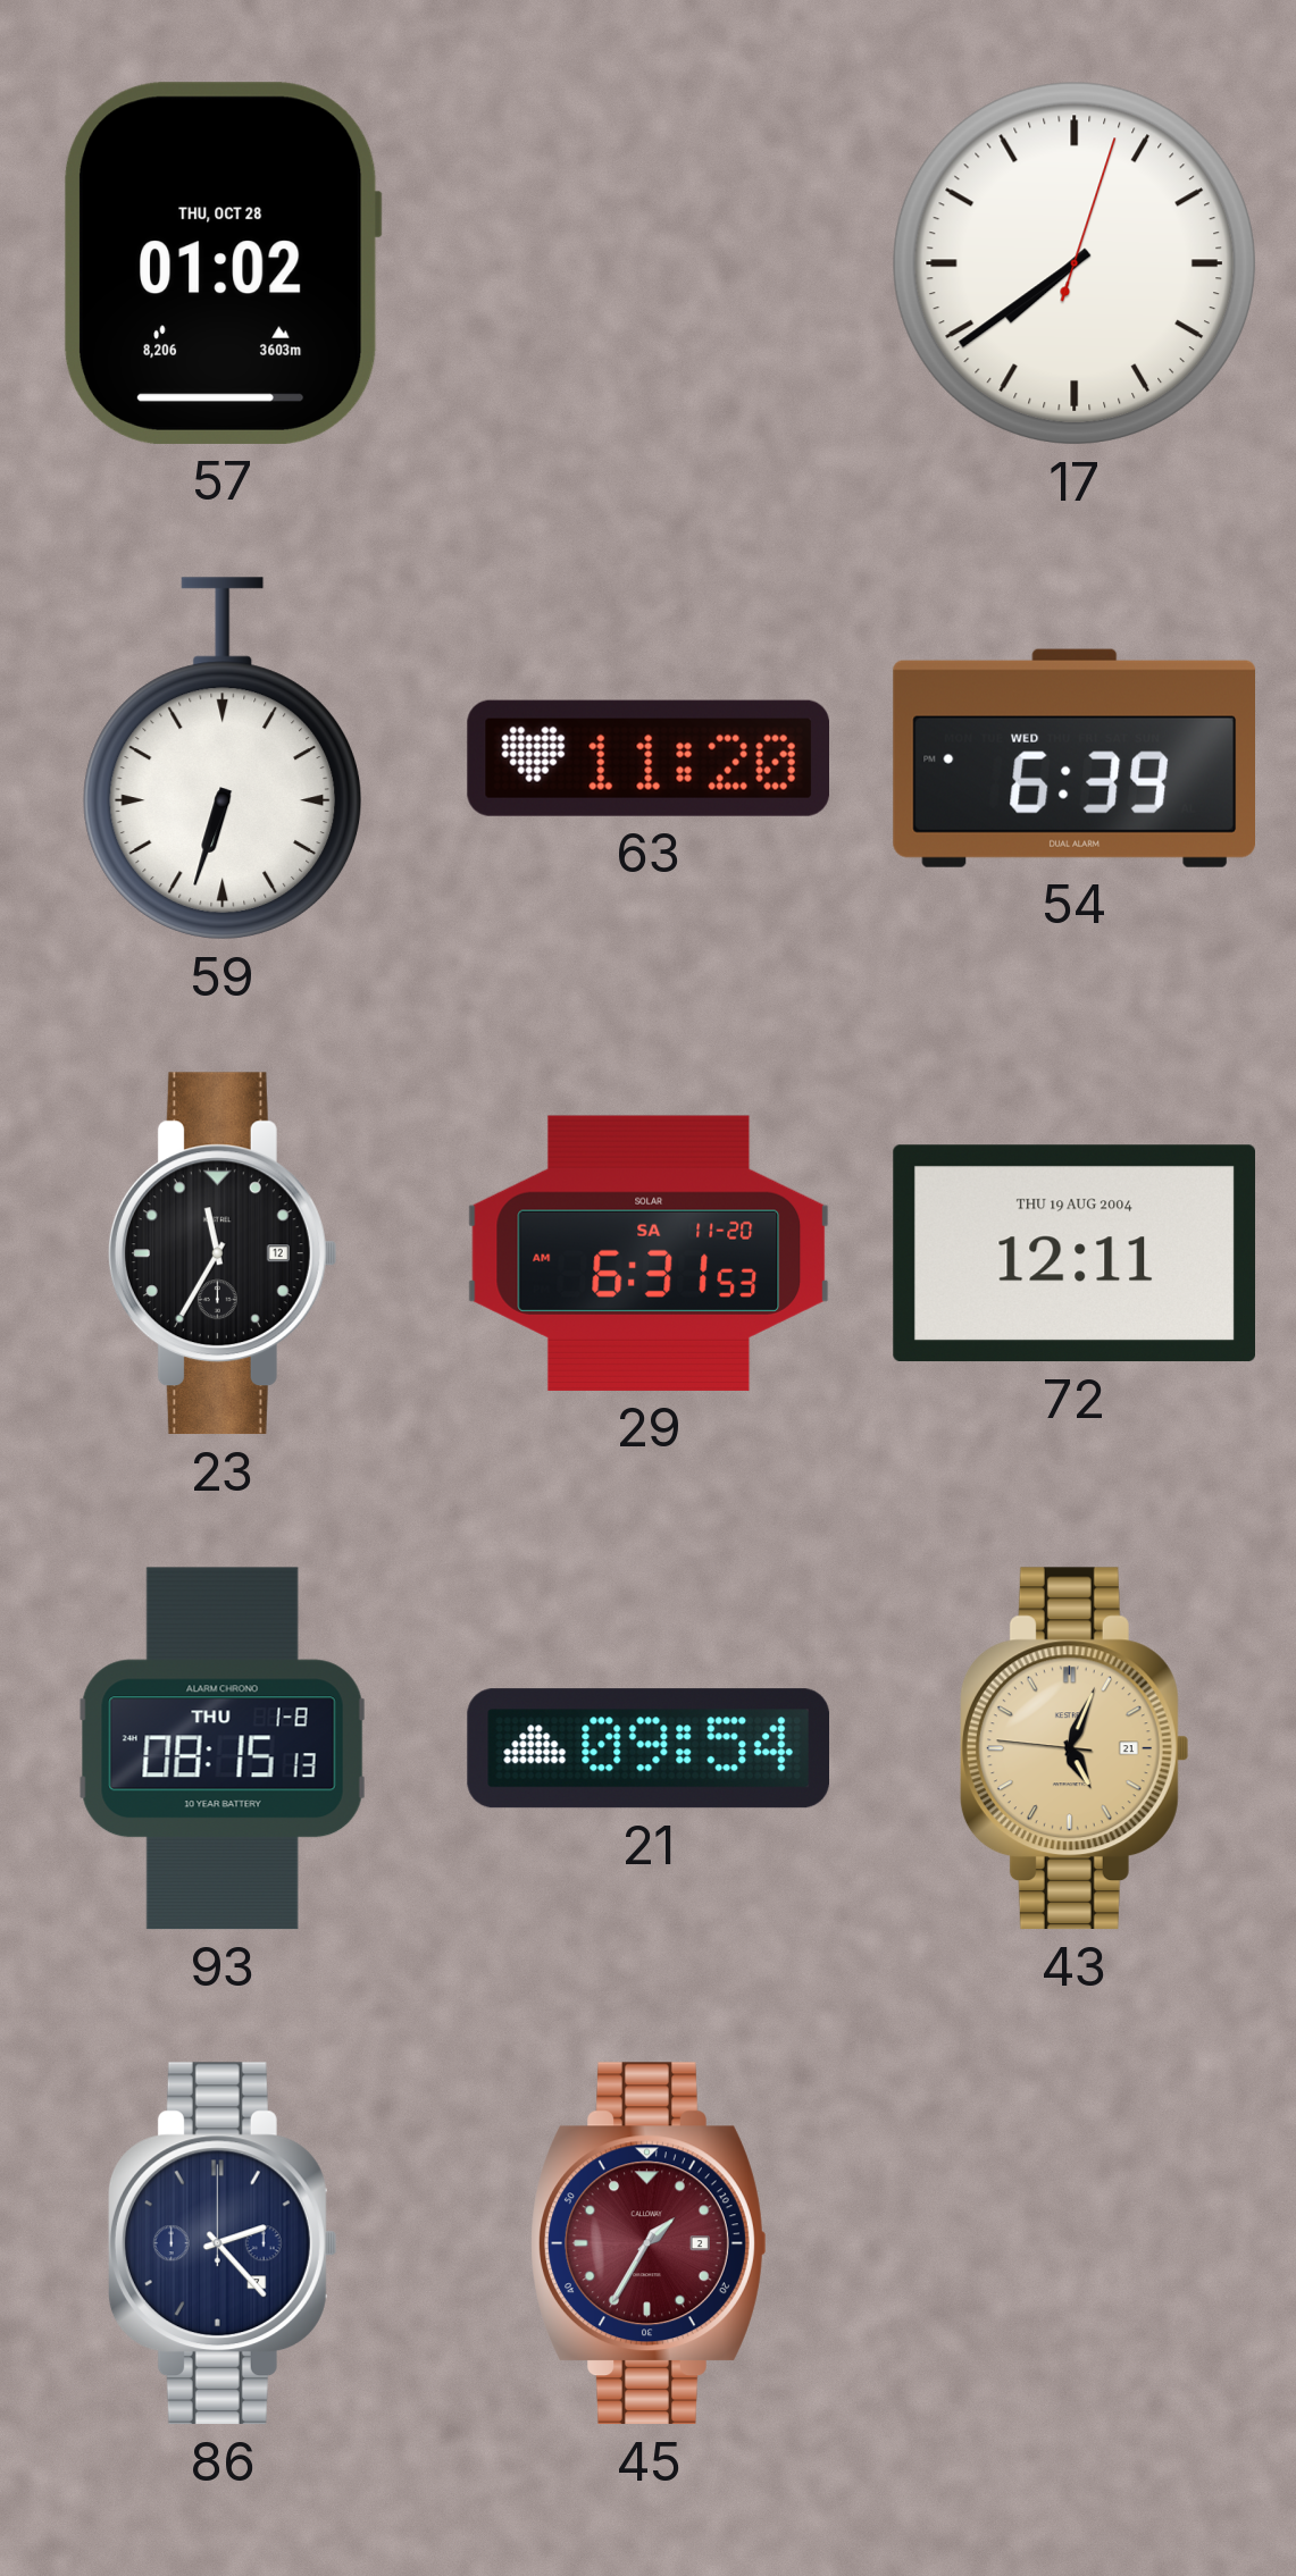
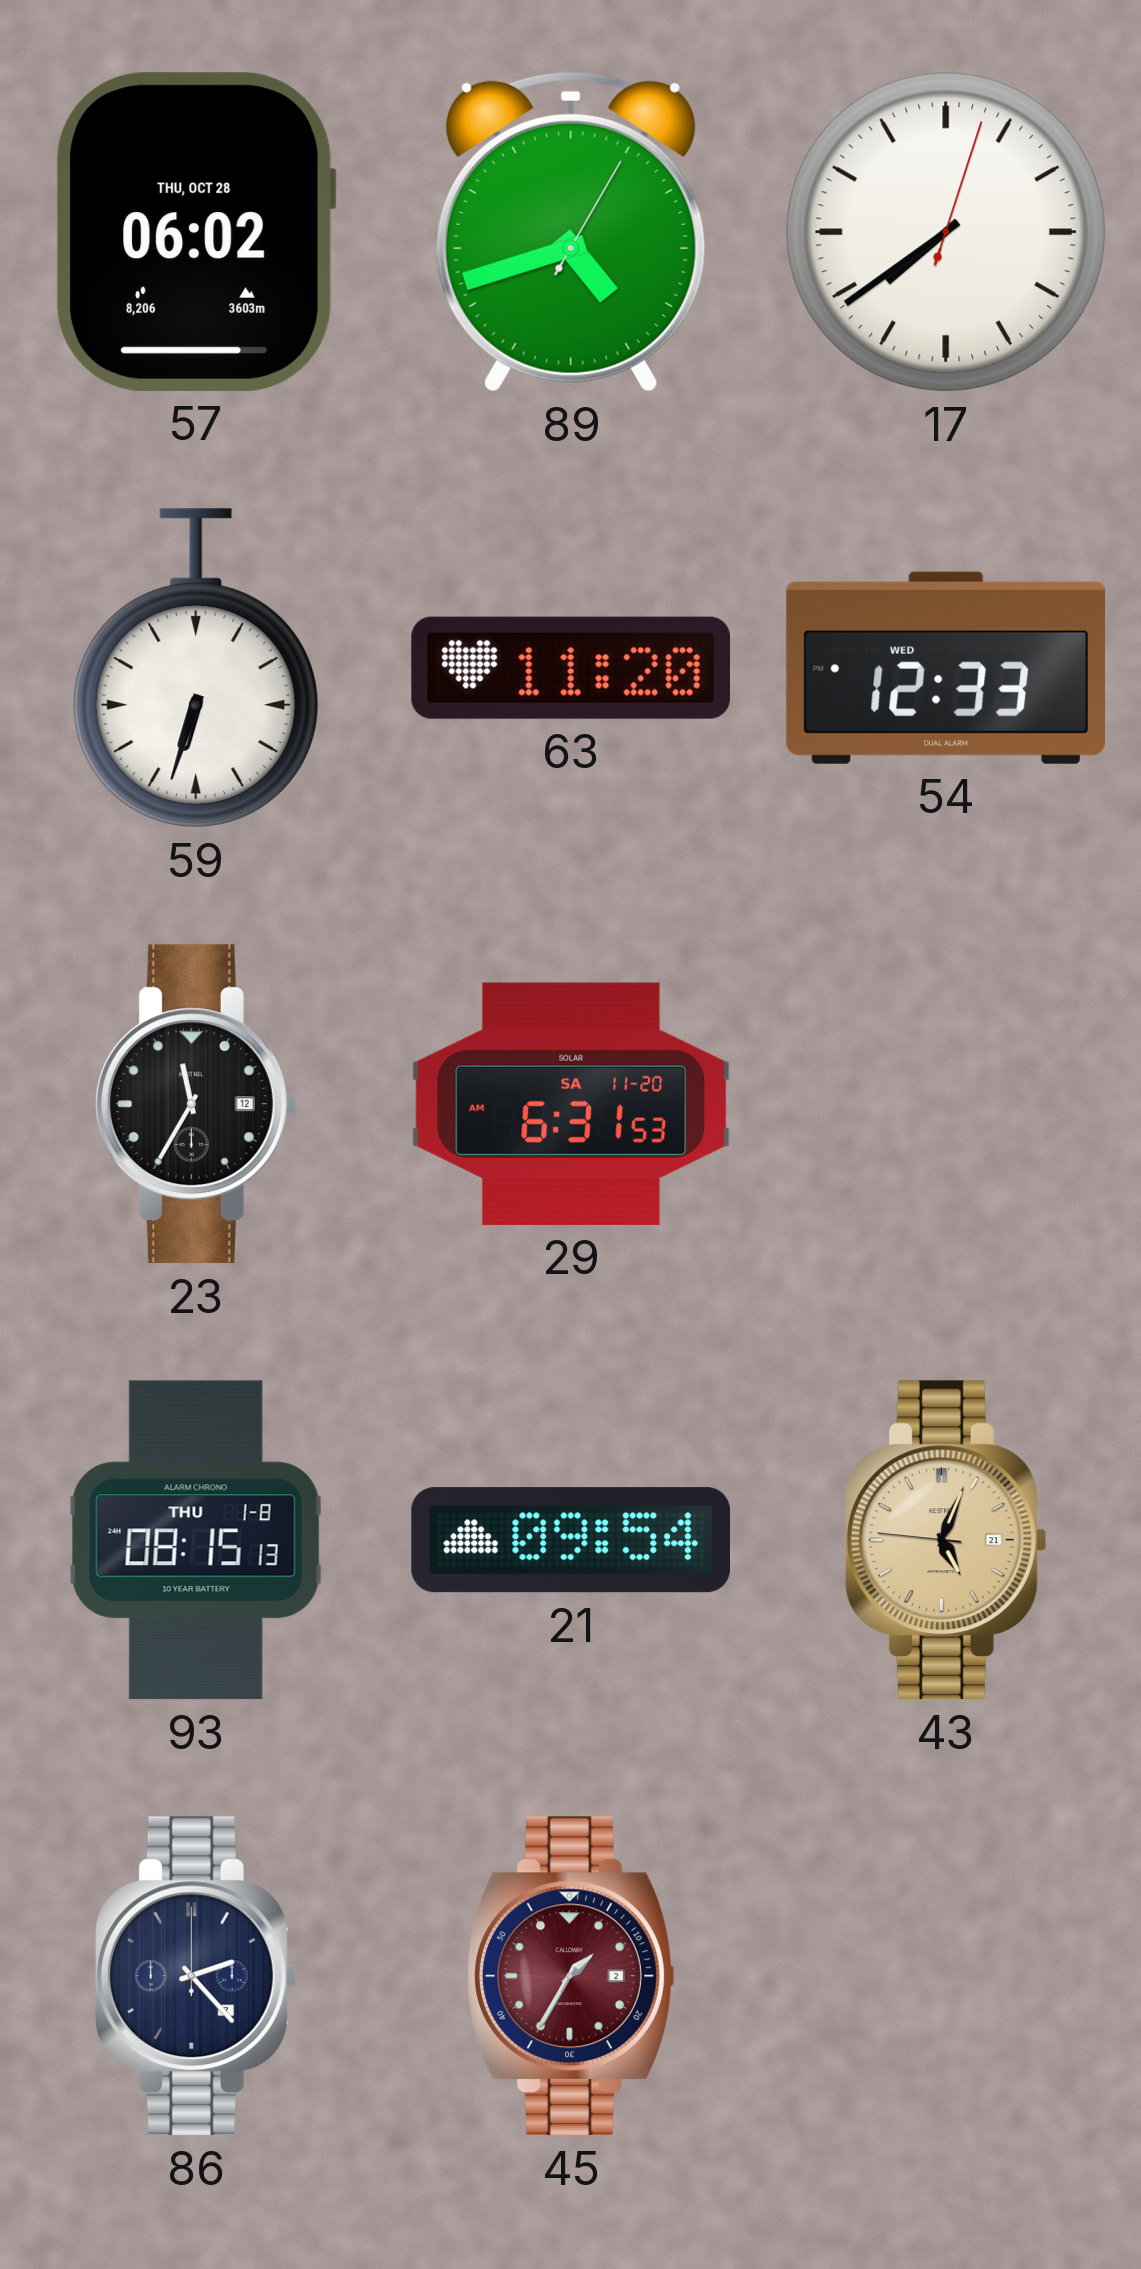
57: 01:02 -> 06:02
89: none -> 4:42
54: 6:39 -> 12:33
72: 12:11 -> none
